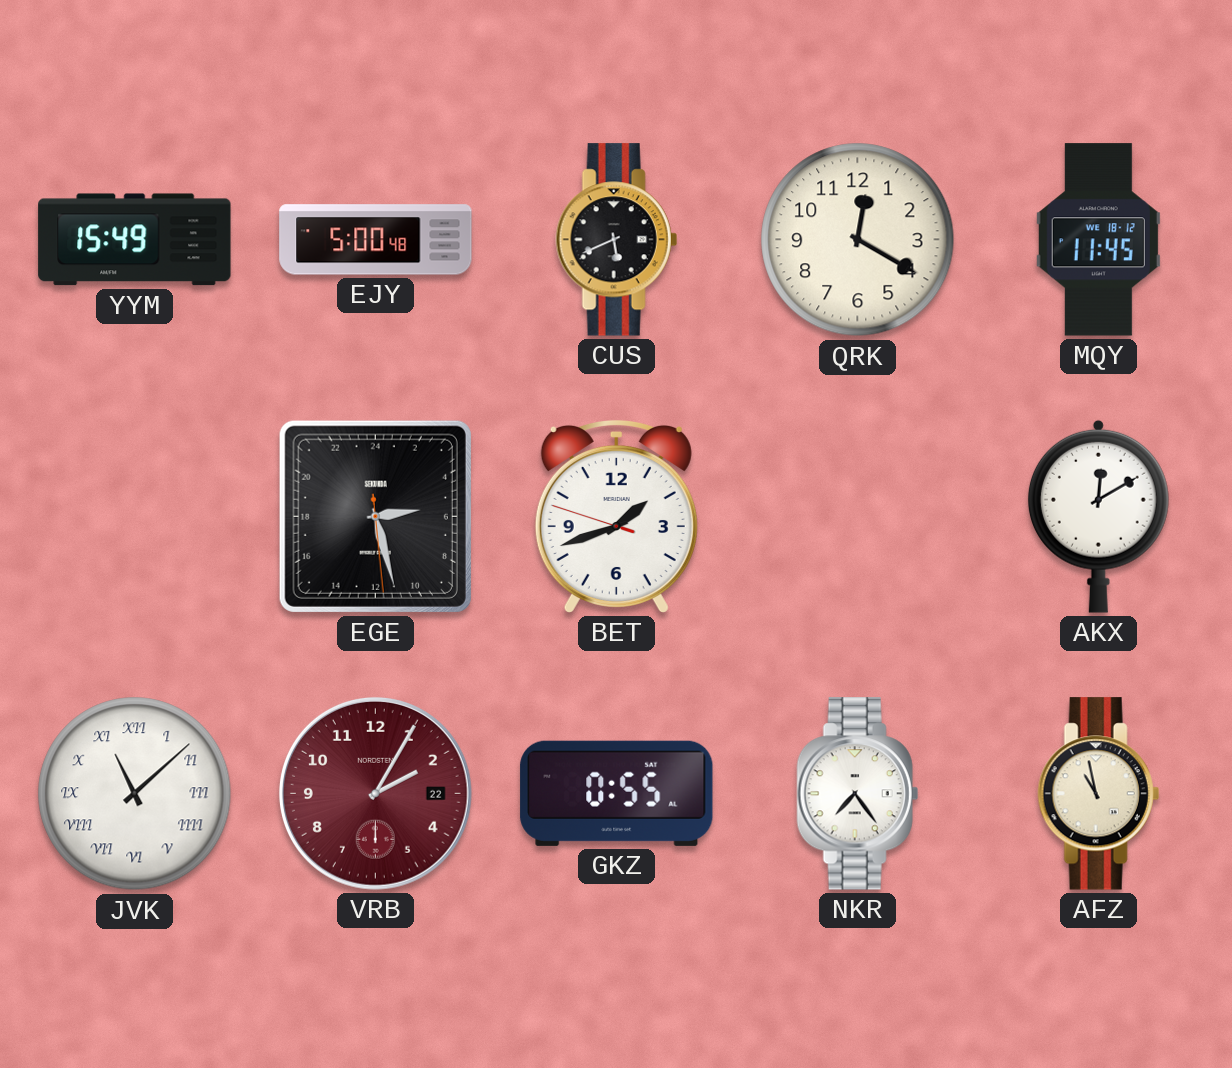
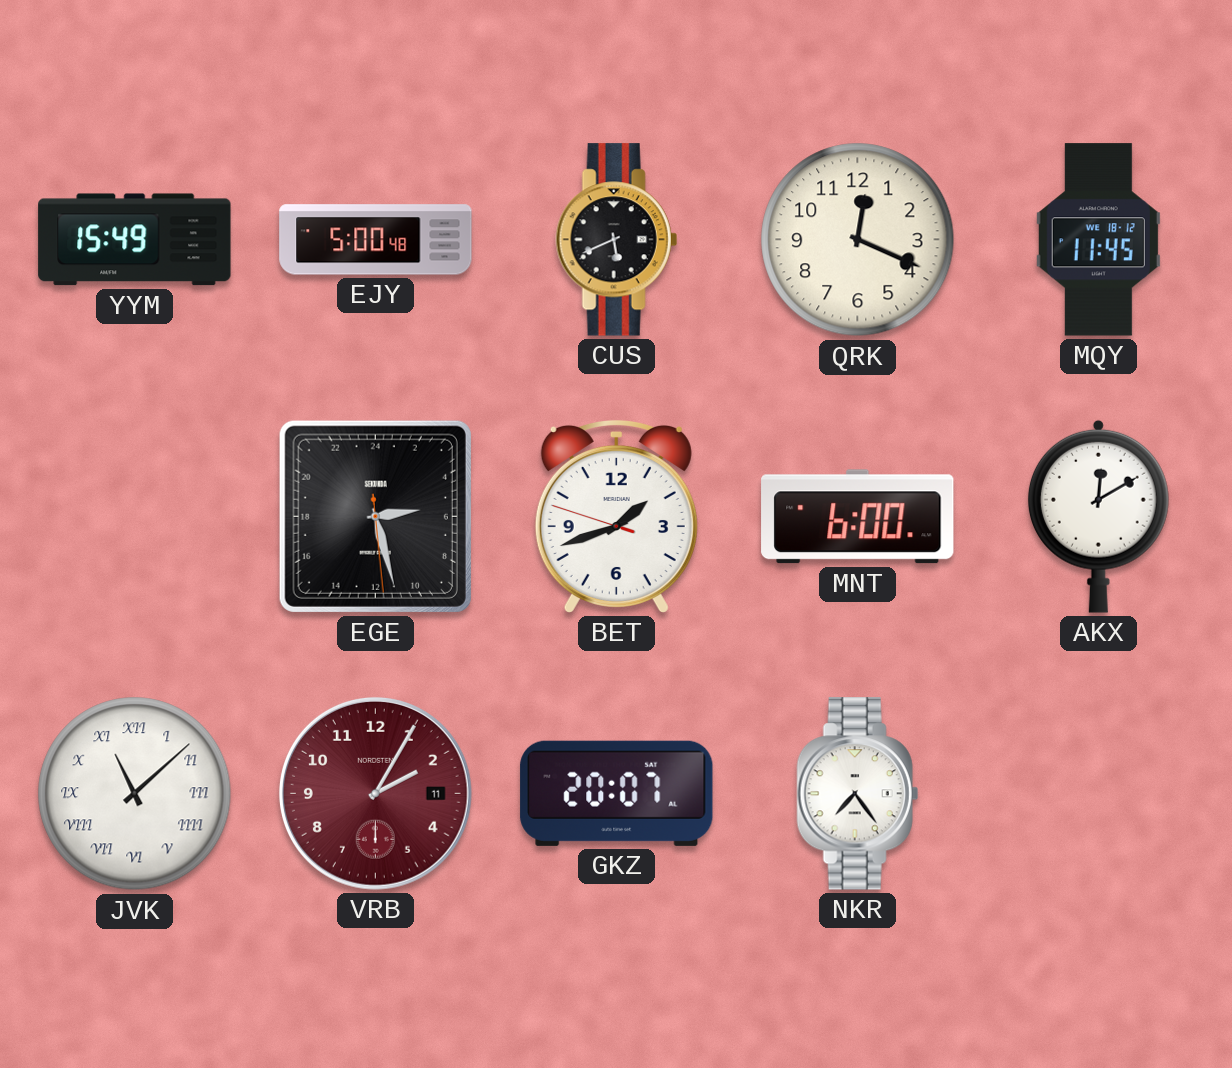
QRK: 12:20 -> 12:19
MNT: none -> 6:00
VRB date: 22 -> 11
GKZ: 0:55 -> 20:07
AFZ: 10:58 -> none
